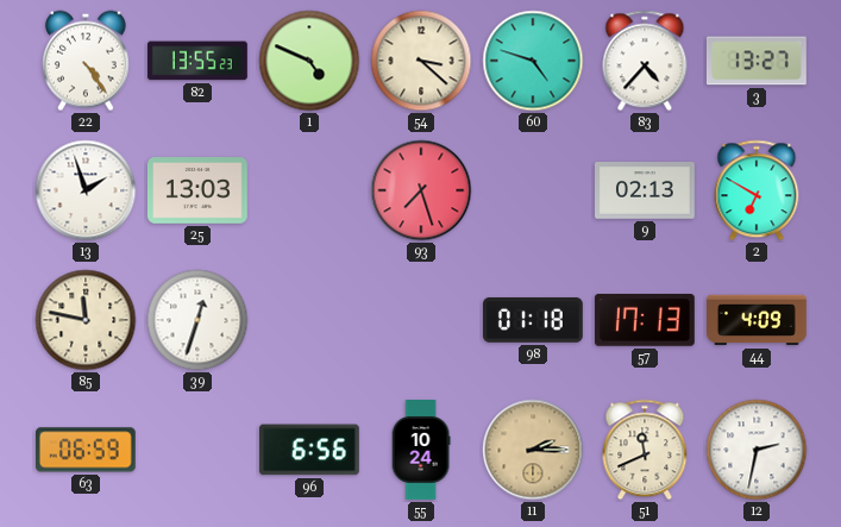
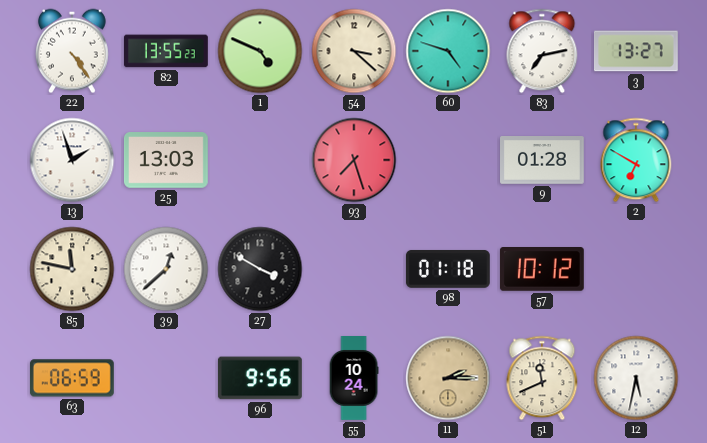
83: 4:37 -> 7:13
9: 02:13 -> 01:28
39: 12:33 -> 12:38
27: none -> 3:50
57: 17:13 -> 10:12
44: 4:09 -> none
96: 6:56 -> 9:56
12: 2:32 -> 5:32
